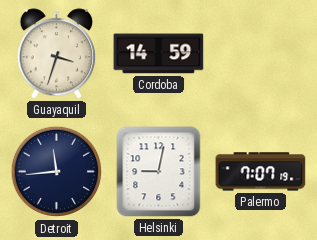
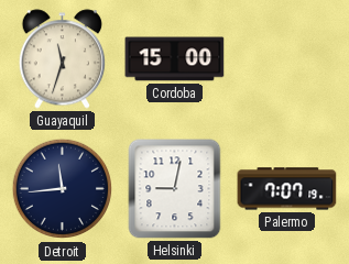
Guayaquil: 3:33 -> 11:33
Cordoba: 14:59 -> 15:00
